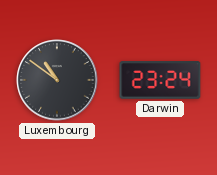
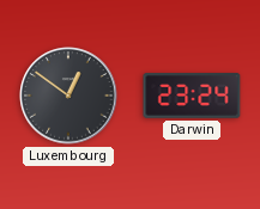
Luxembourg: 10:51 -> 12:51
